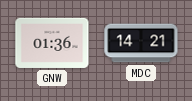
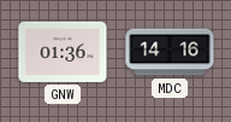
MDC: 14:21 -> 14:16
